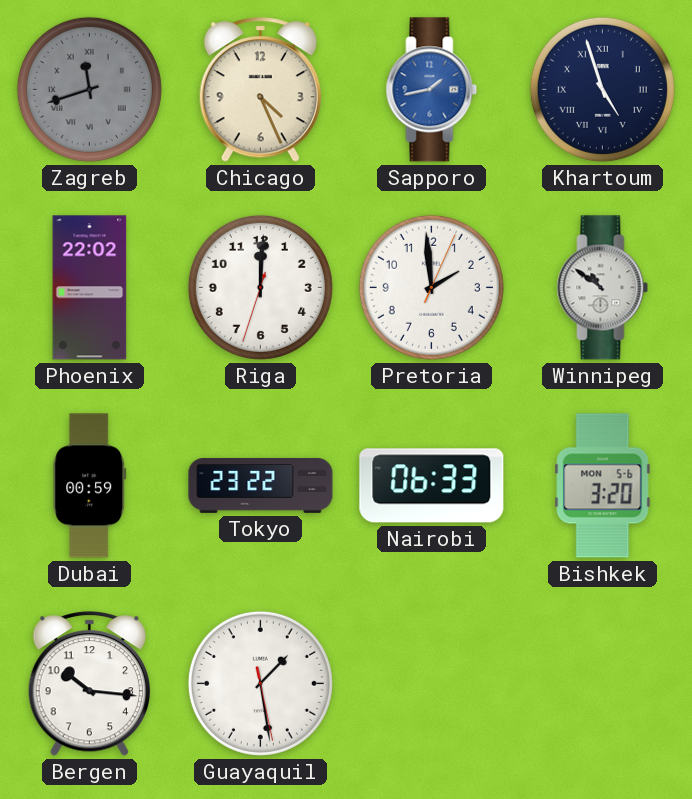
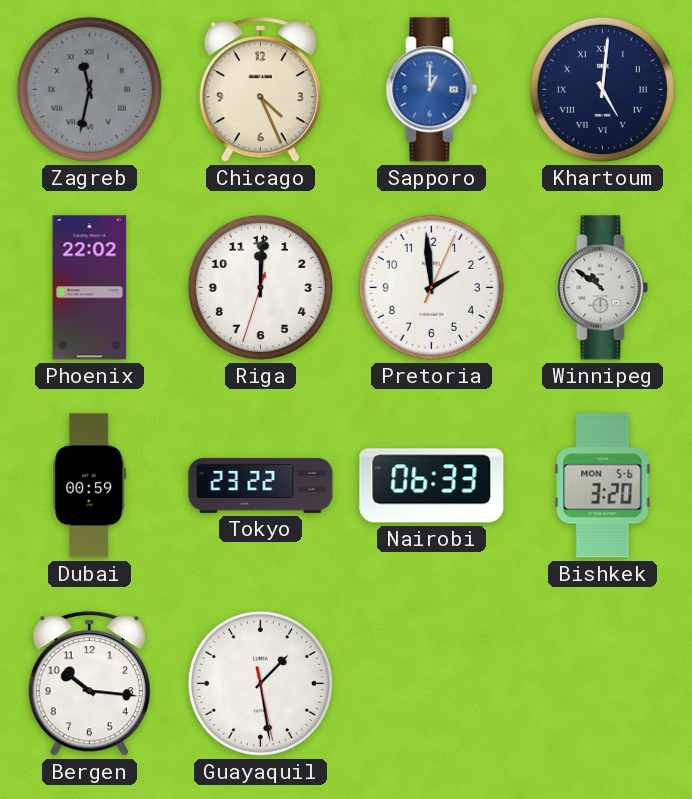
Zagreb: 11:42 -> 11:32
Sapporo: 1:43 -> 1:00
Khartoum: 4:57 -> 5:01
